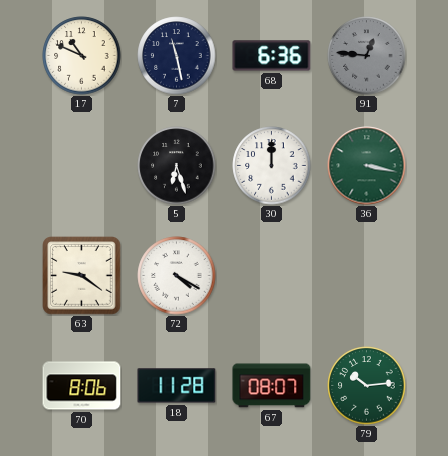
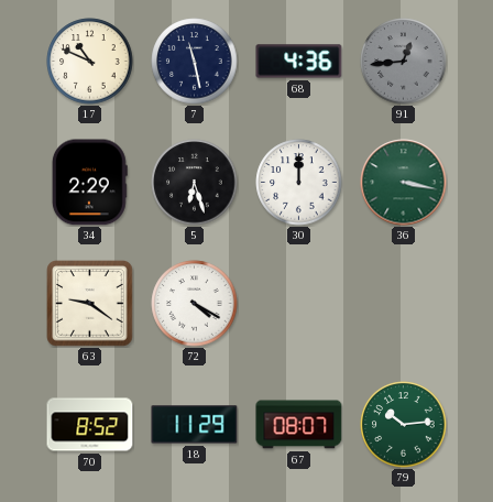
68: 6:36 -> 4:36
91: 12:46 -> 12:44
34: none -> 2:29
70: 8:06 -> 8:52
18: 11:28 -> 11:29
